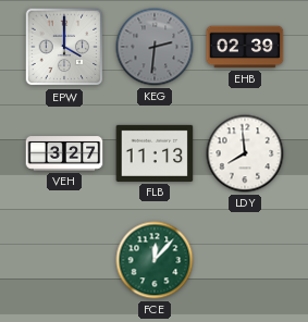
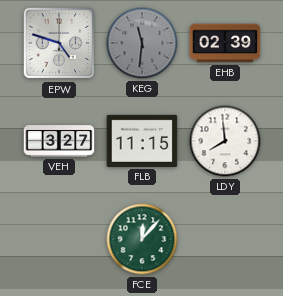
EPW: 4:00 -> 4:48
KEG: 2:31 -> 11:31
FLB: 11:13 -> 11:15
